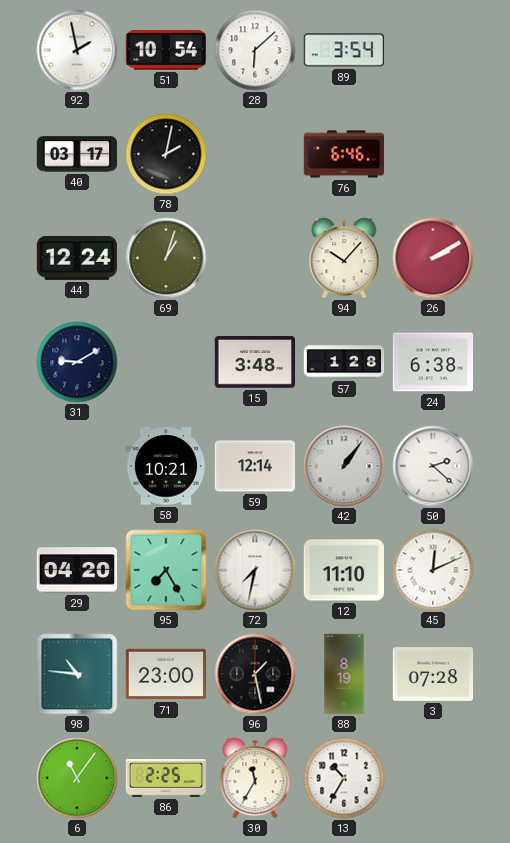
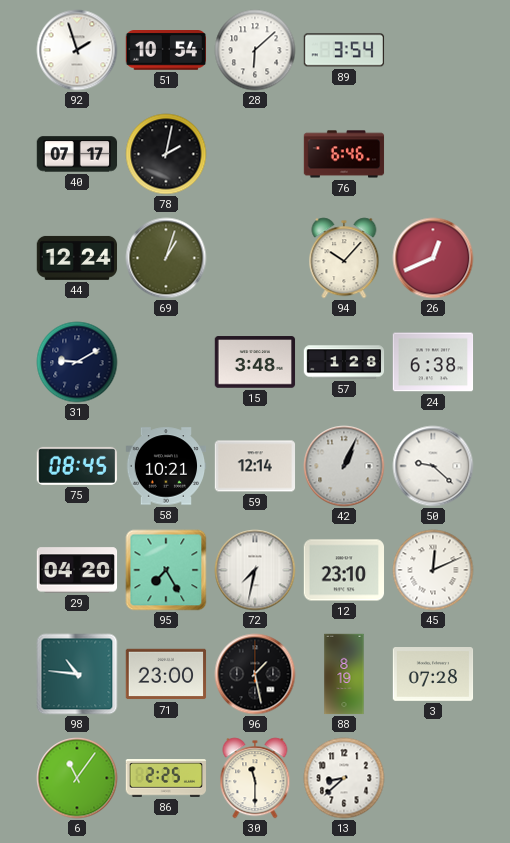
92: 1:58 -> 1:57
40: 03:17 -> 07:17
26: 2:10 -> 12:41
75: none -> 08:45
42: 1:06 -> 1:04
50: 2:22 -> 9:22
12: 11:10 -> 23:10
30: 11:35 -> 11:30
13: 10:35 -> 8:38
